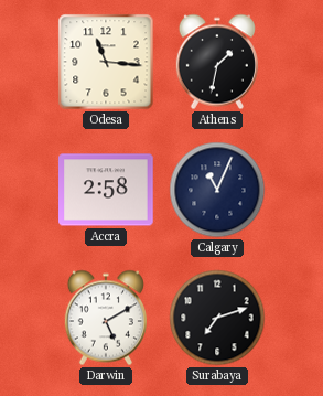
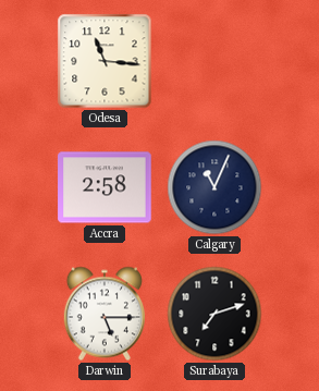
Athens: 1:32 -> none
Darwin: 5:10 -> 5:15
